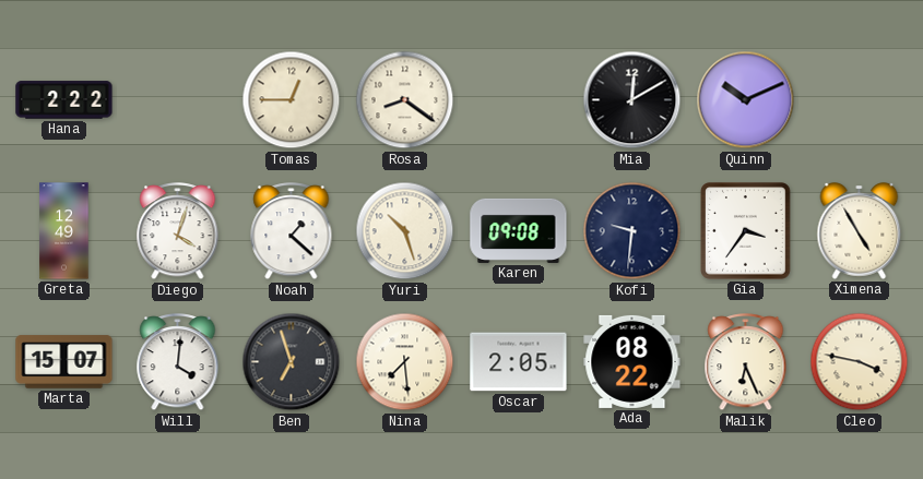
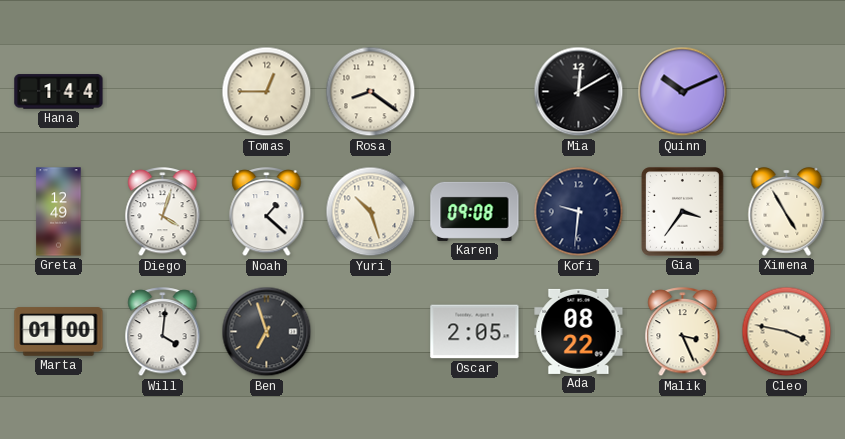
Hana: 2:22 -> 1:44
Marta: 15:07 -> 01:00
Nina: 7:29 -> none
Malik: 6:26 -> 3:26
